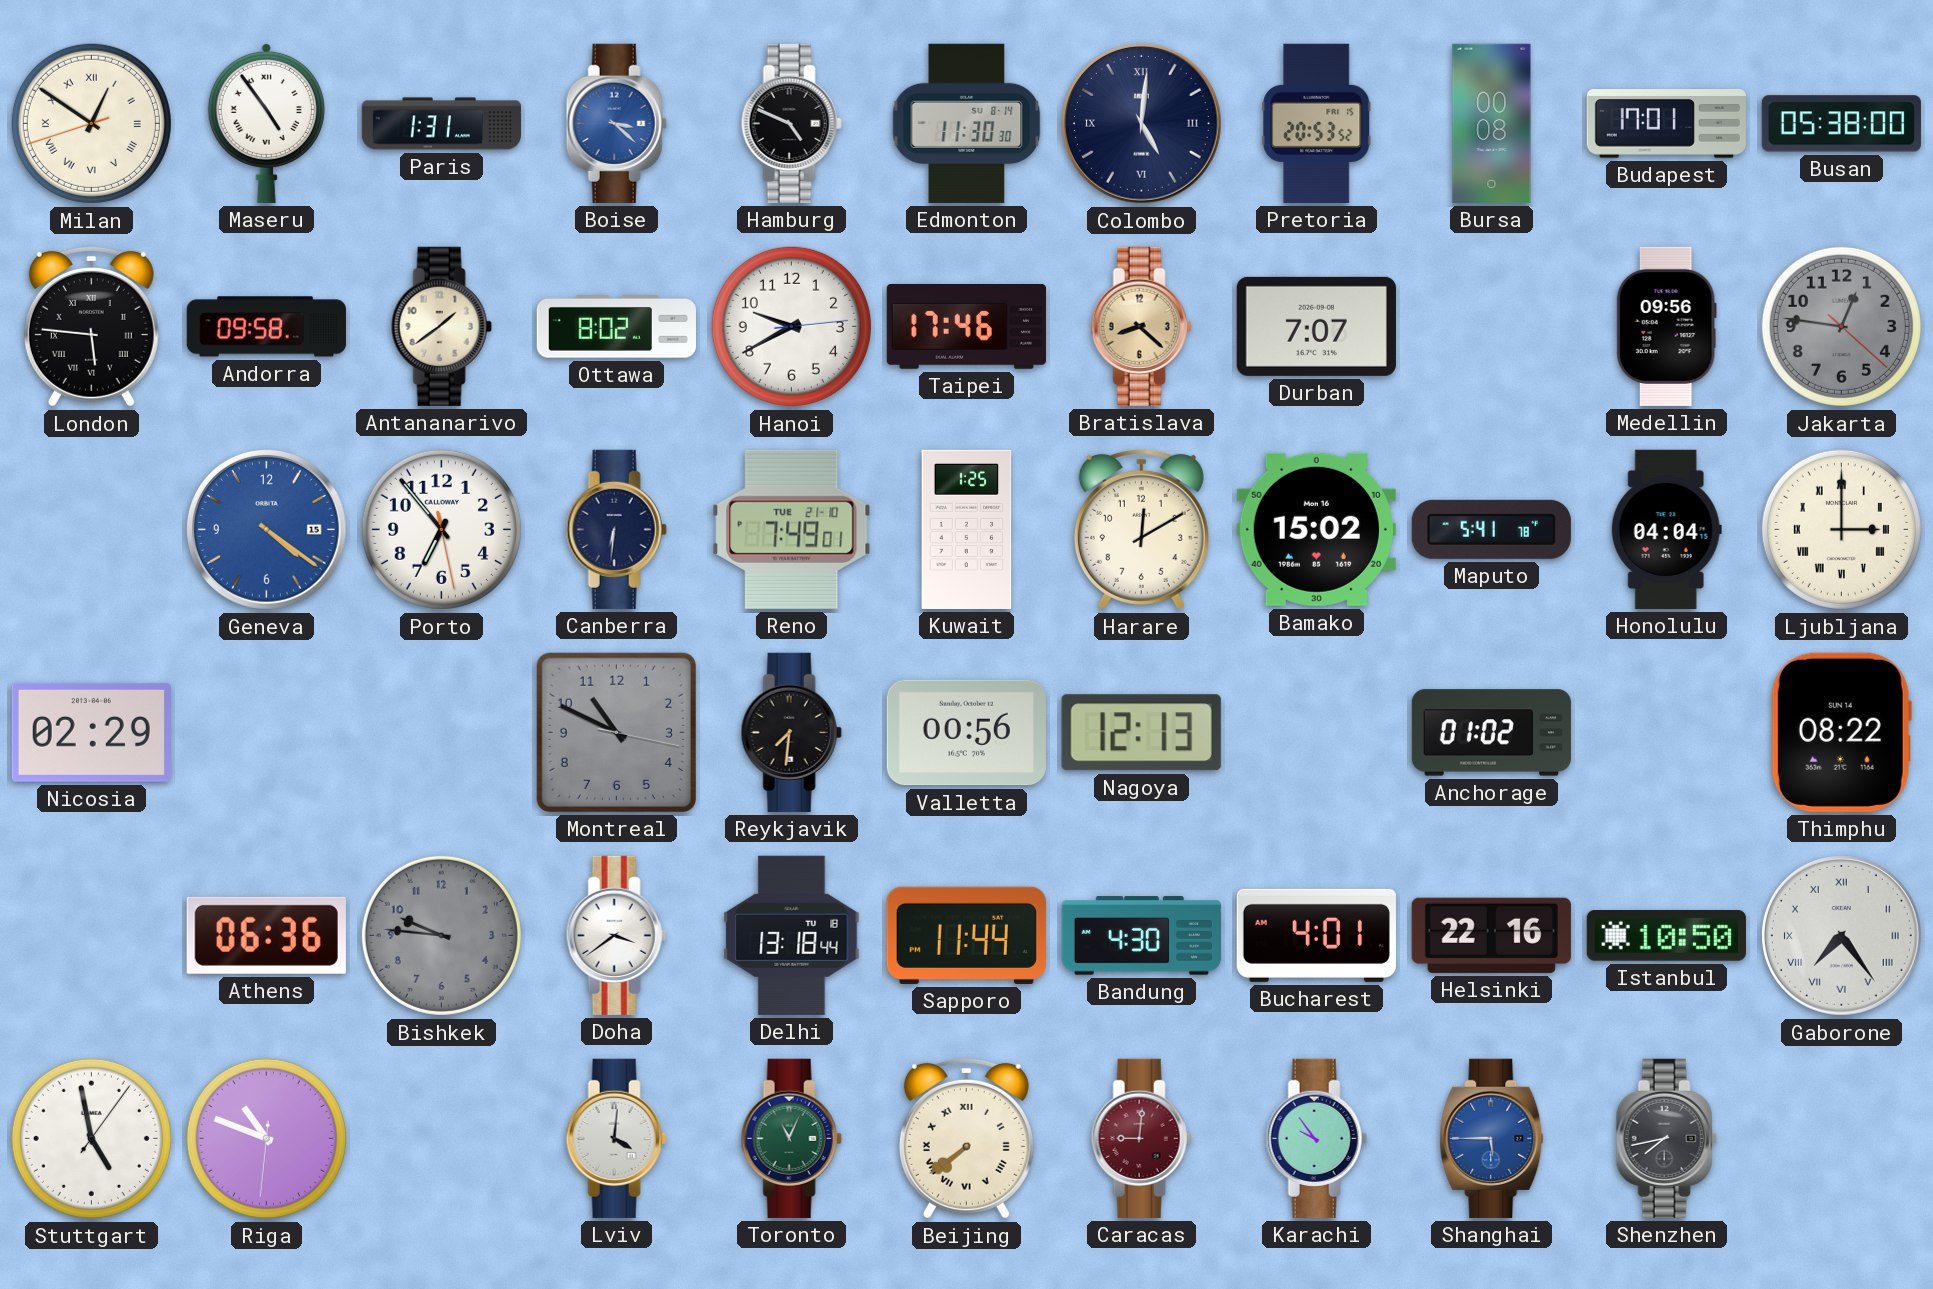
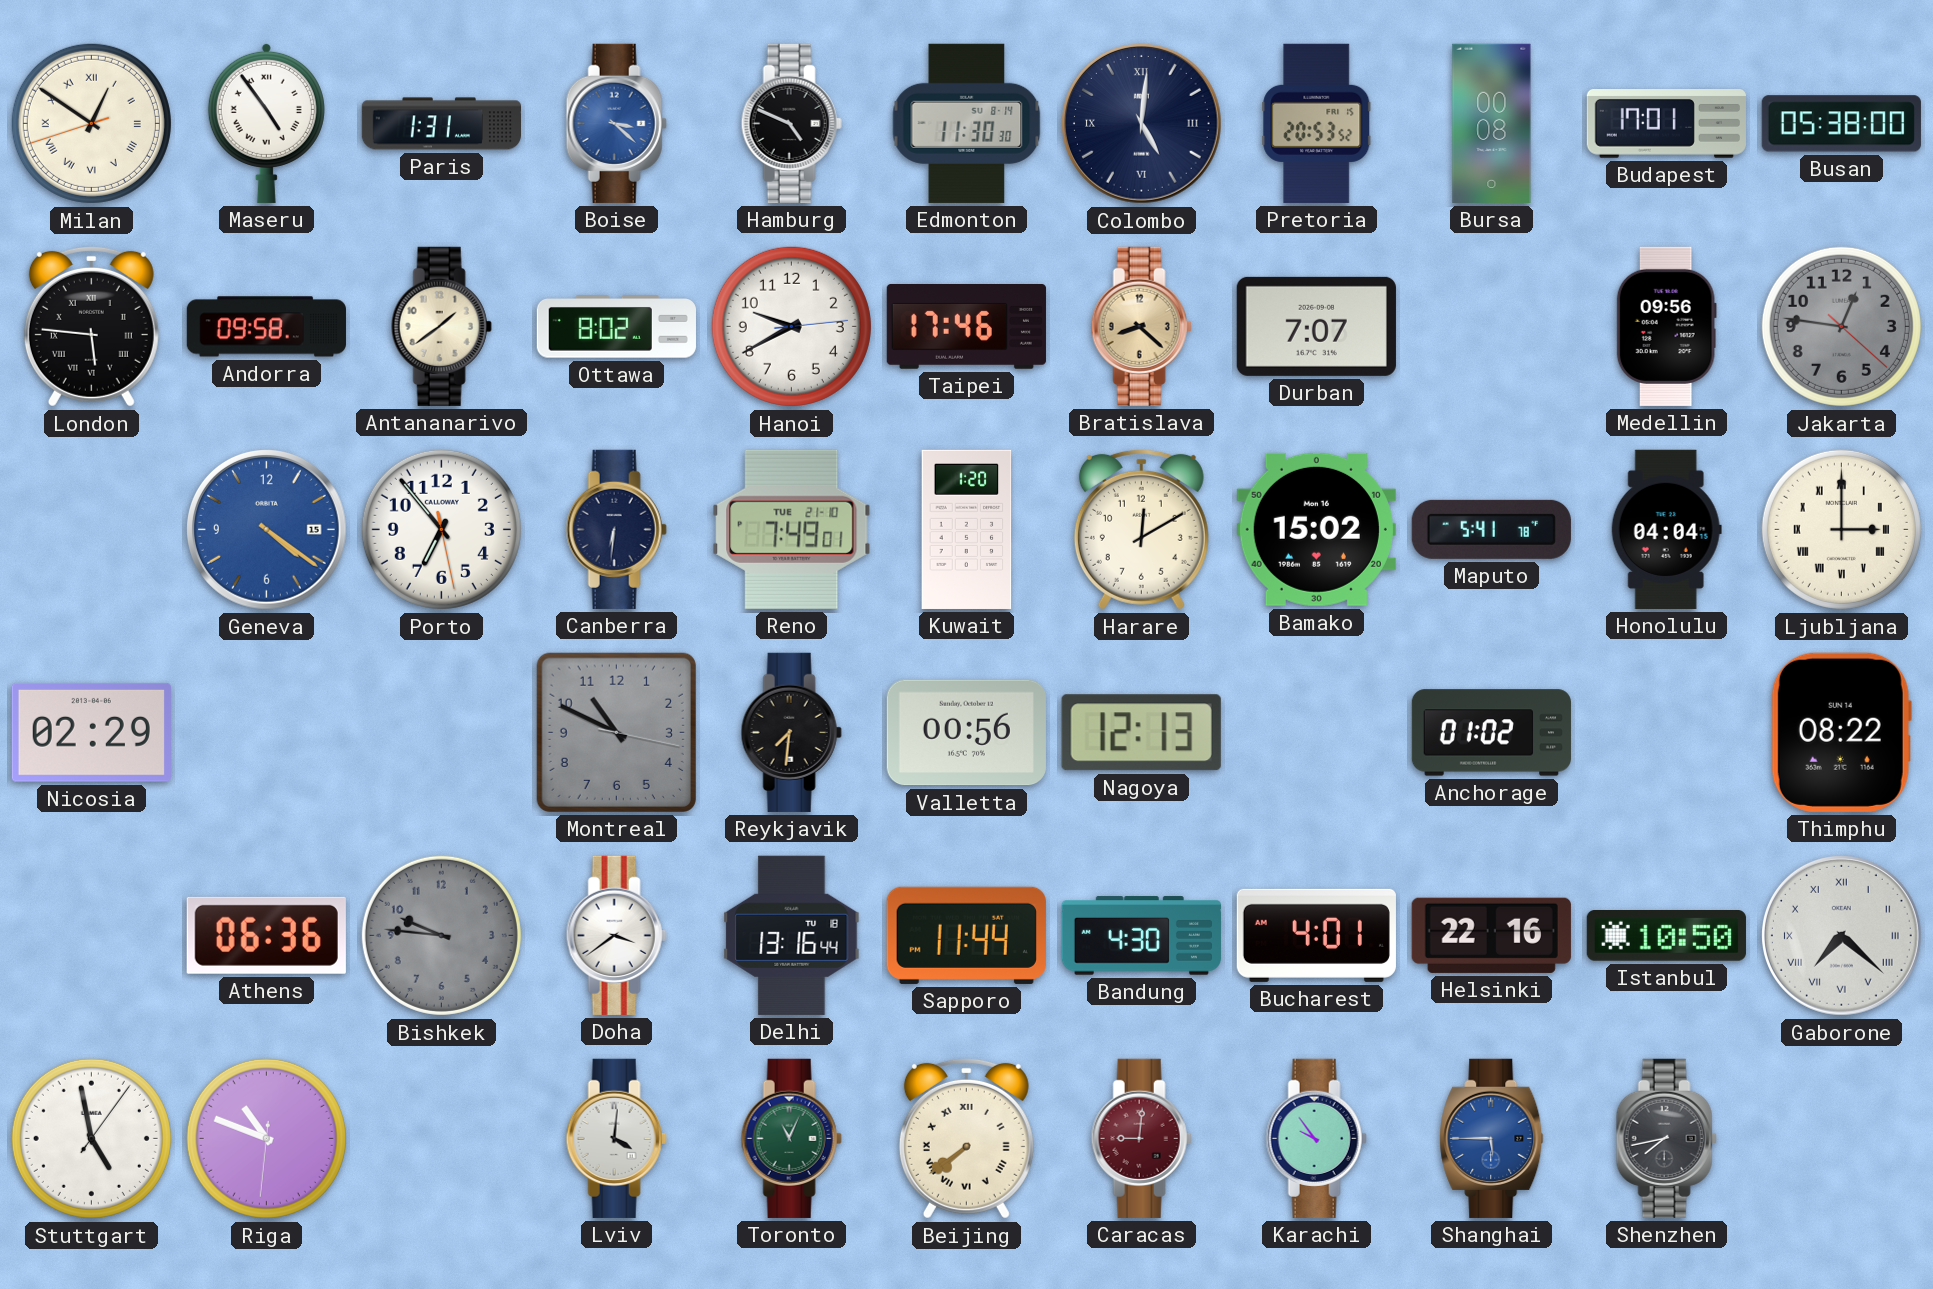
Kuwait: 1:25 -> 1:20
Delhi: 13:18 -> 13:16
Gaborone: 7:24 -> 7:22
